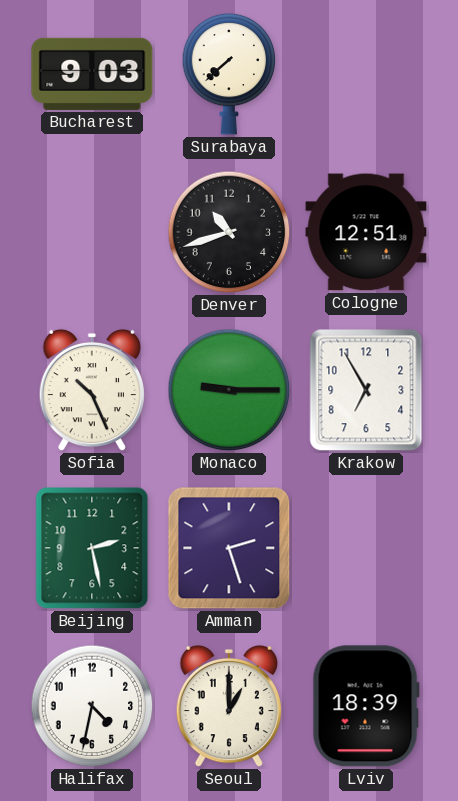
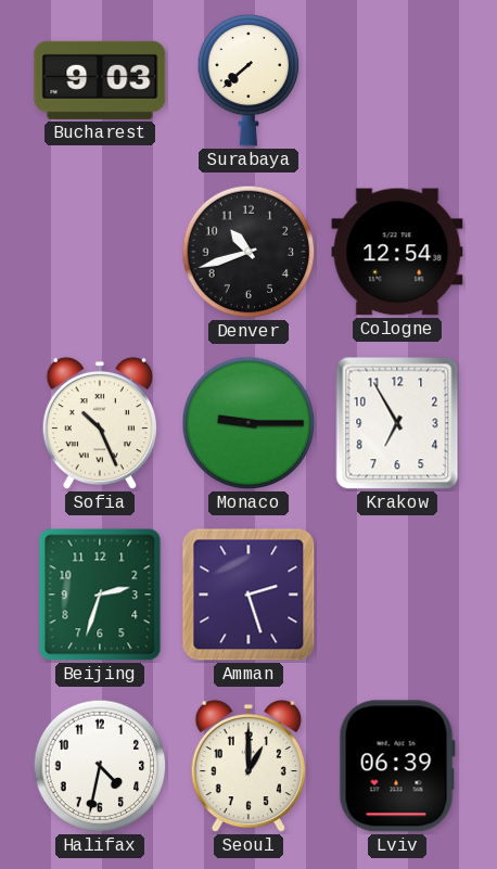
Cologne: 12:51 -> 12:54
Beijing: 2:28 -> 2:33
Lviv: 18:39 -> 06:39
